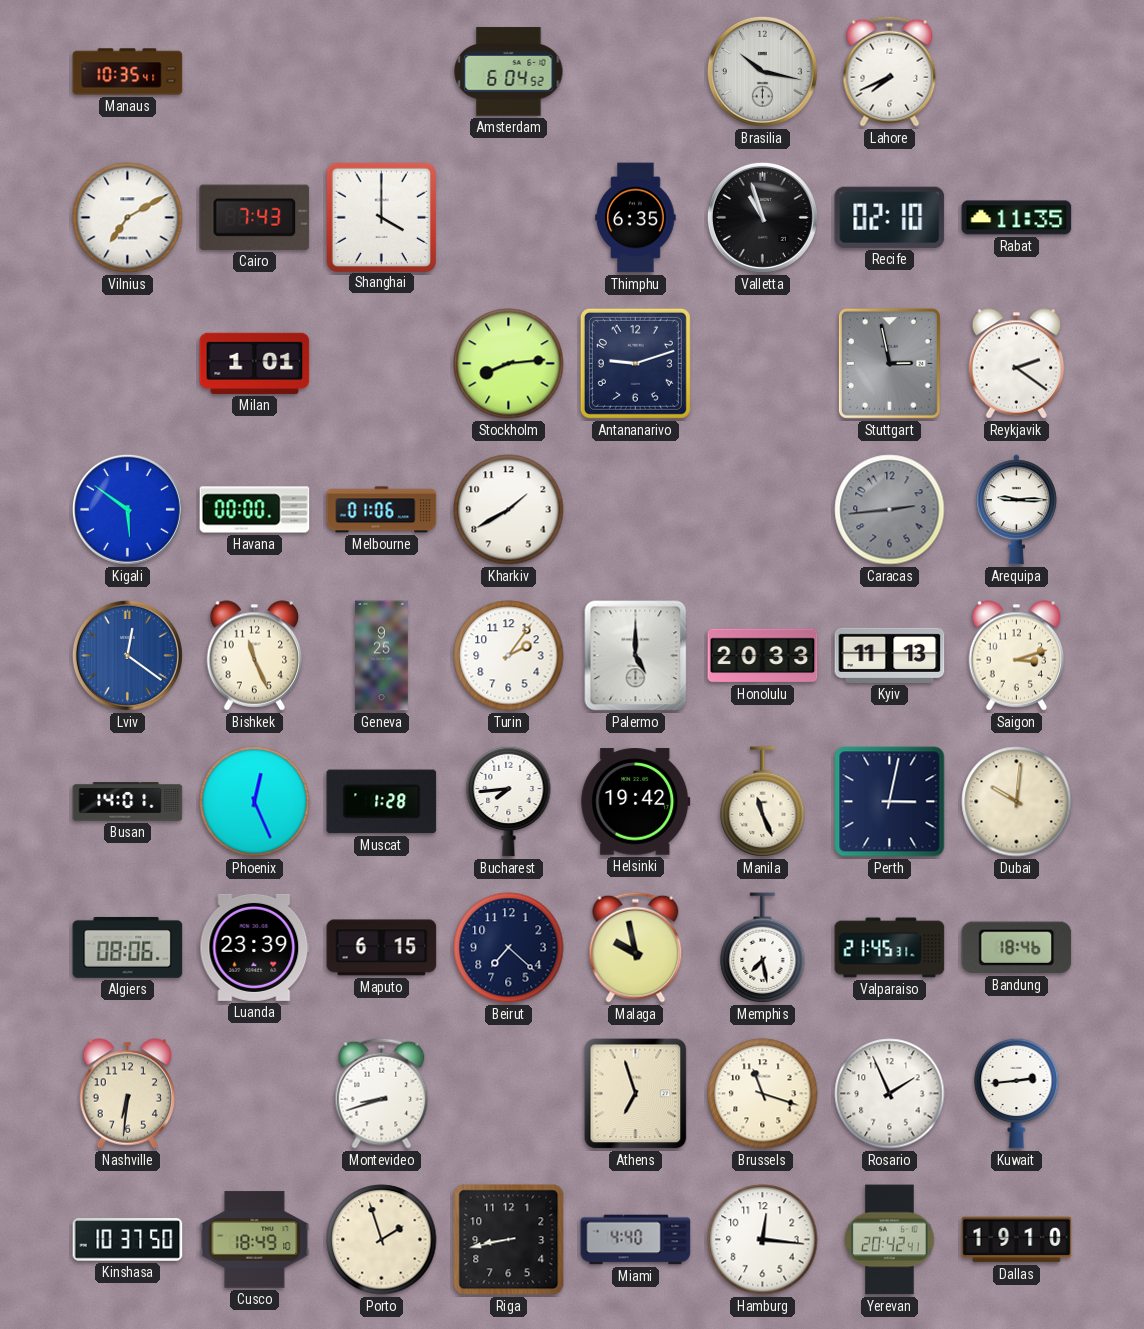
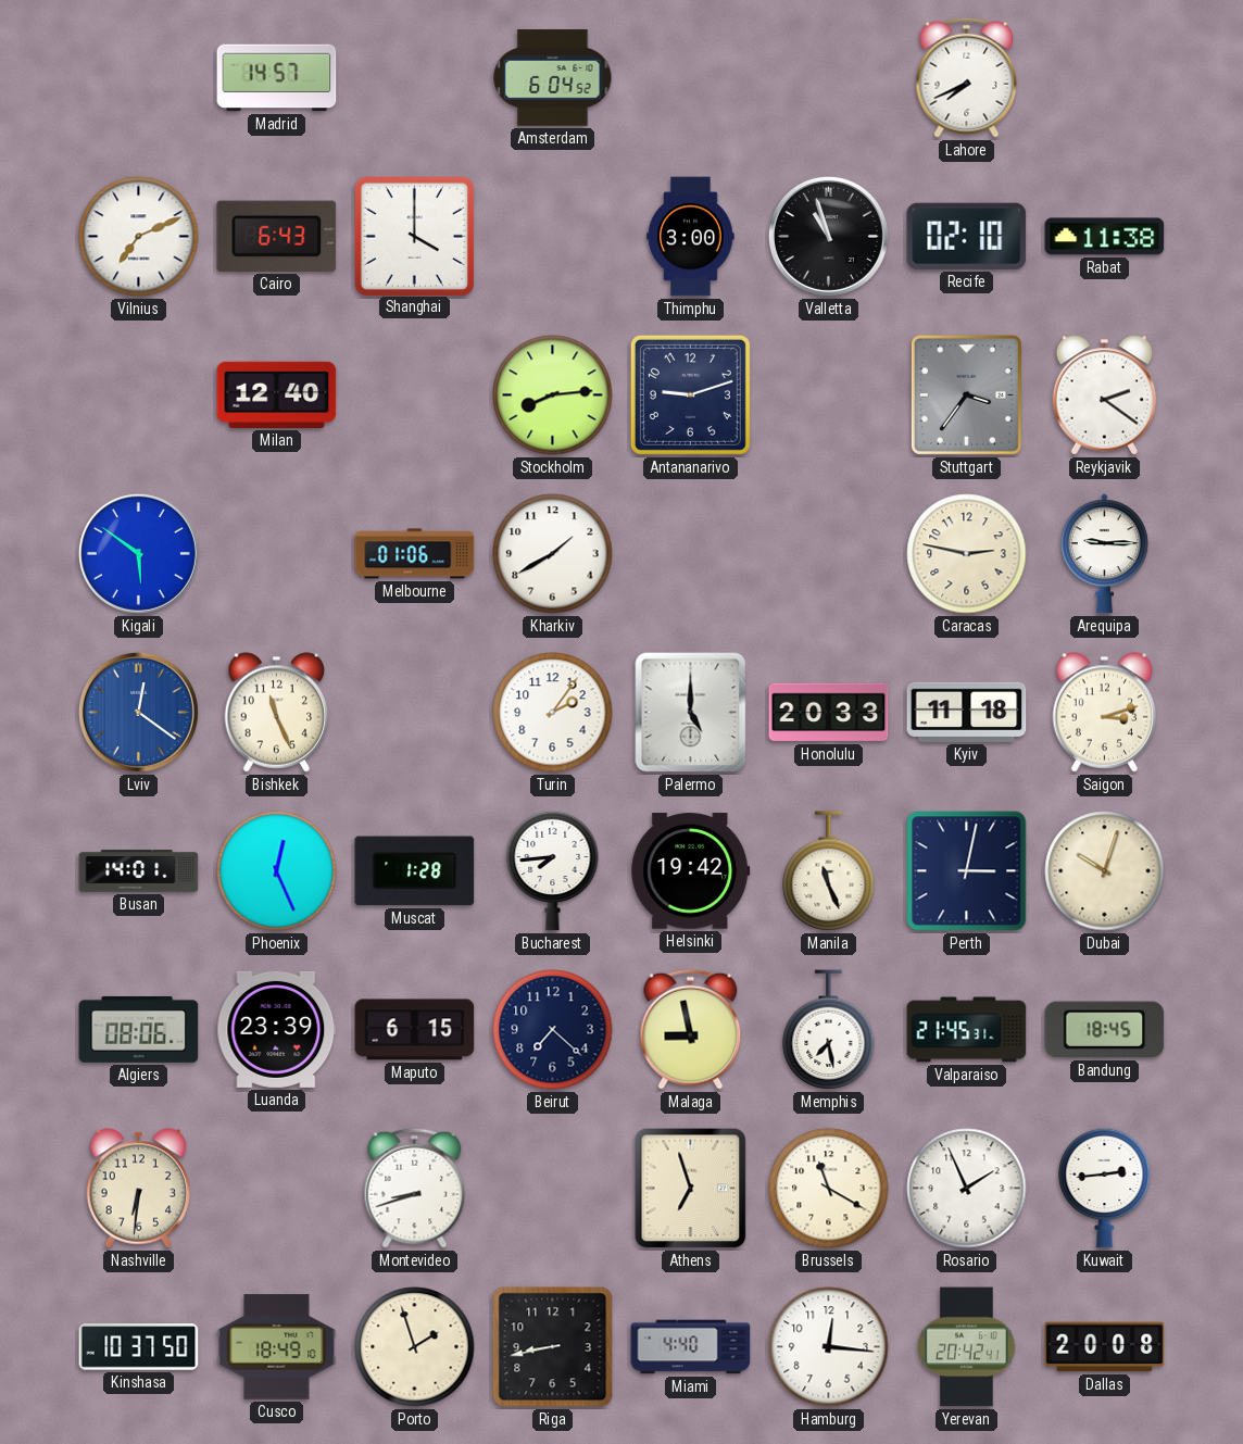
Manaus: 10:35 -> none
Madrid: none -> 14:57
Brasilia: 10:17 -> none
Vilnius: 7:10 -> 7:11
Cairo: 7:43 -> 6:43
Thimphu: 6:35 -> 3:00
Rabat: 11:35 -> 11:38
Milan: 1:01 -> 12:40
Stuttgart: 2:58 -> 3:36
Havana: 00:00 -> none
Caracas: 2:44 -> 2:47
Caracas dial: grey -> cream
Geneva: 9:25 -> none
Kyiv: 11:13 -> 11:18
Dubai: 10:01 -> 10:03
Malaga: 9:58 -> 8:58
Bandung: 18:46 -> 18:45
Brussels: 11:18 -> 11:20
Dallas: 19:10 -> 20:08
